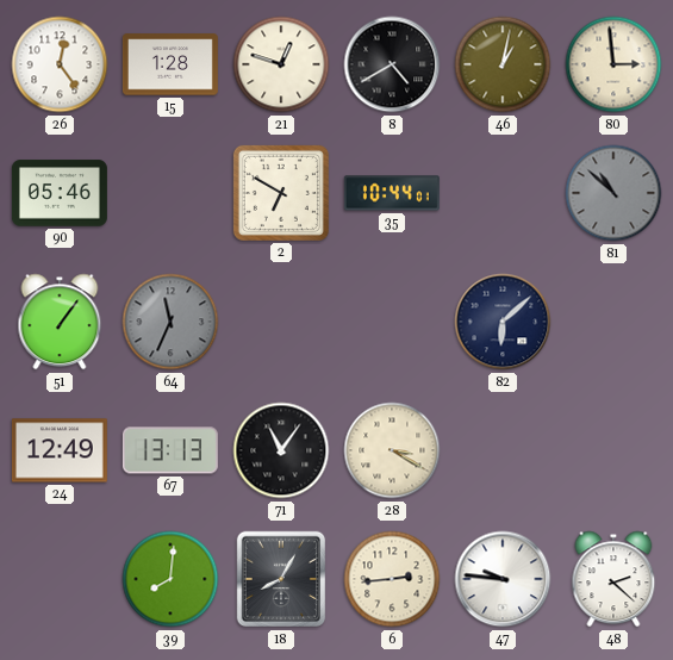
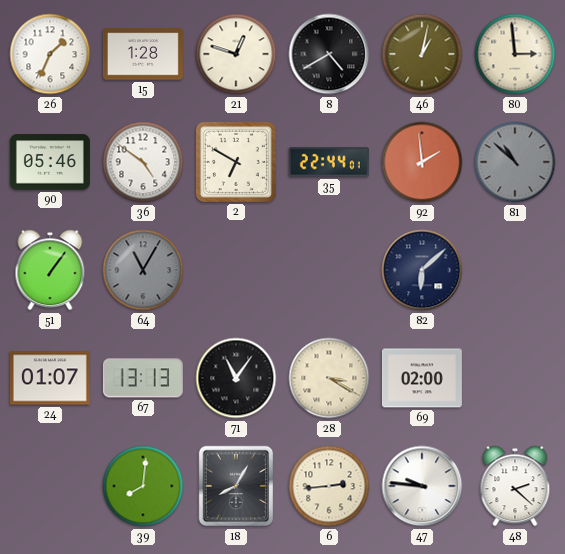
26: 12:24 -> 1:34
36: none -> 4:51
35: 10:44 -> 22:44
92: none -> 1:59
64: 11:34 -> 11:05
24: 12:49 -> 01:07
69: none -> 02:00
